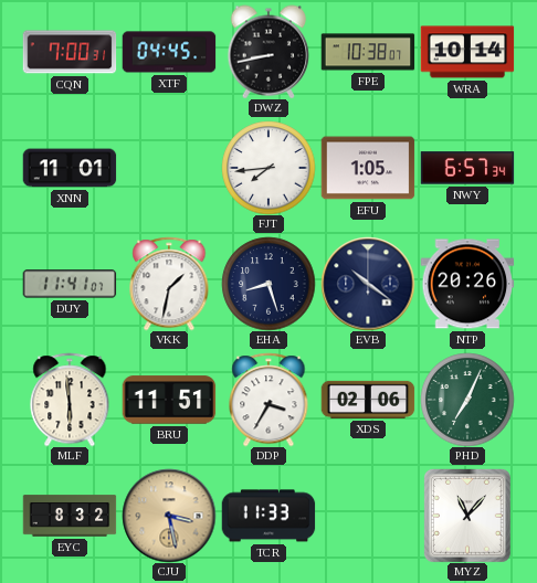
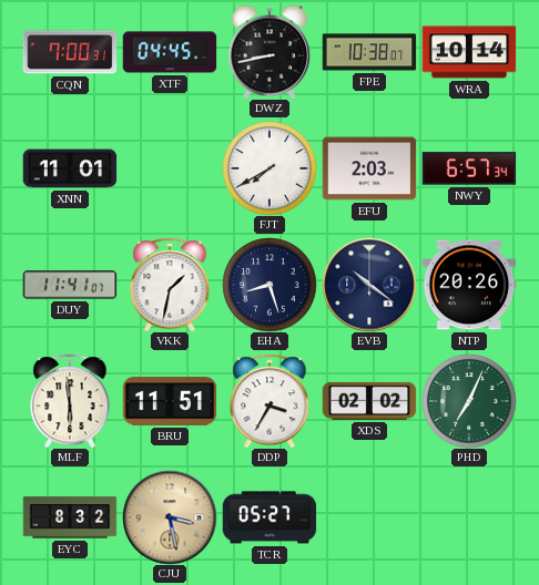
FJT: 7:44 -> 7:40
EFU: 1:05 -> 2:03
XDS: 02:06 -> 02:02
TCR: 11:33 -> 05:27
MYZ: 11:07 -> none
